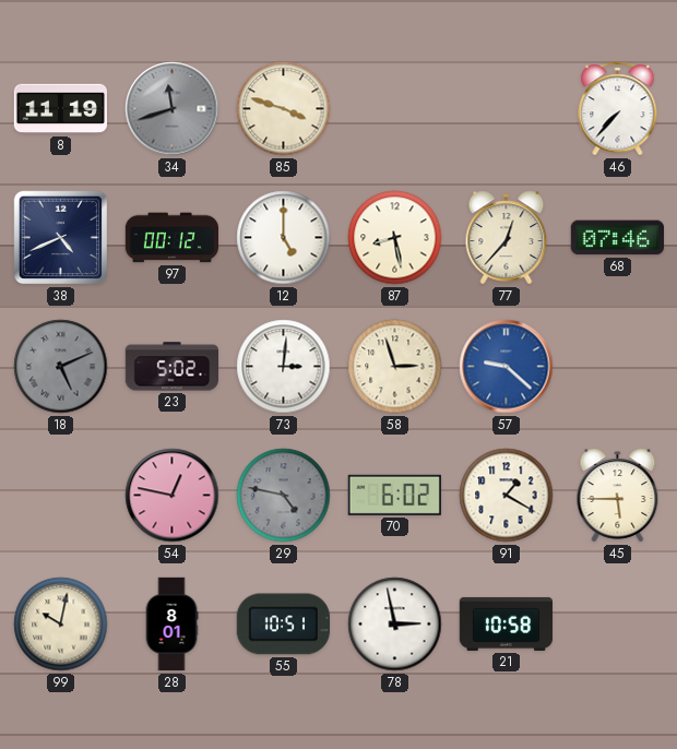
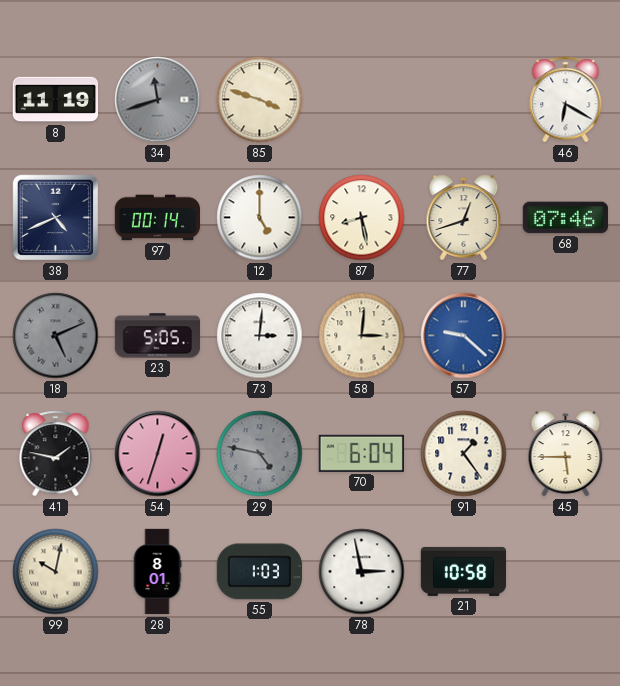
46: 7:37 -> 6:20
97: 00:12 -> 00:14
77: 12:37 -> 12:42
23: 5:02 -> 5:05
58: 2:57 -> 3:01
41: none -> 1:47
54: 12:47 -> 12:33
70: 6:02 -> 6:04
91: 1:20 -> 1:24
55: 10:51 -> 1:03
